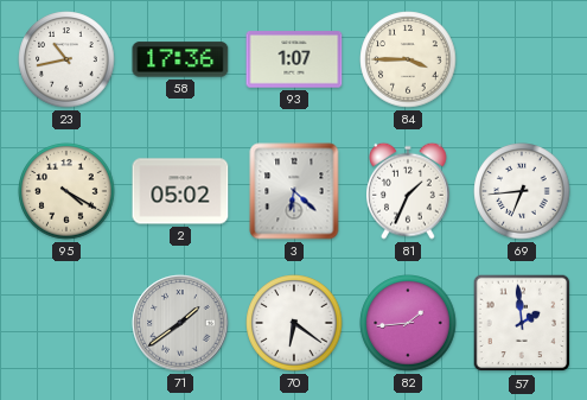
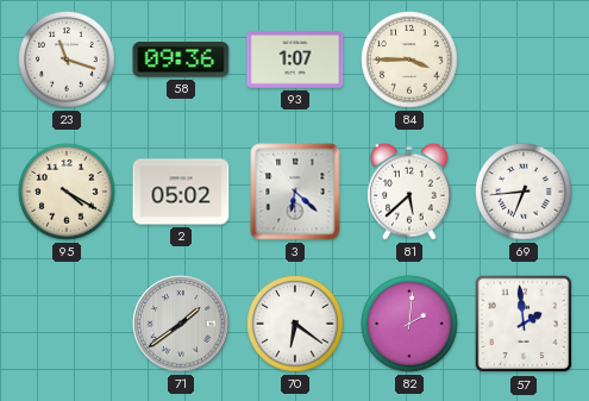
23: 10:43 -> 11:18
58: 17:36 -> 09:36
81: 1:34 -> 5:38
82: 1:44 -> 2:01
